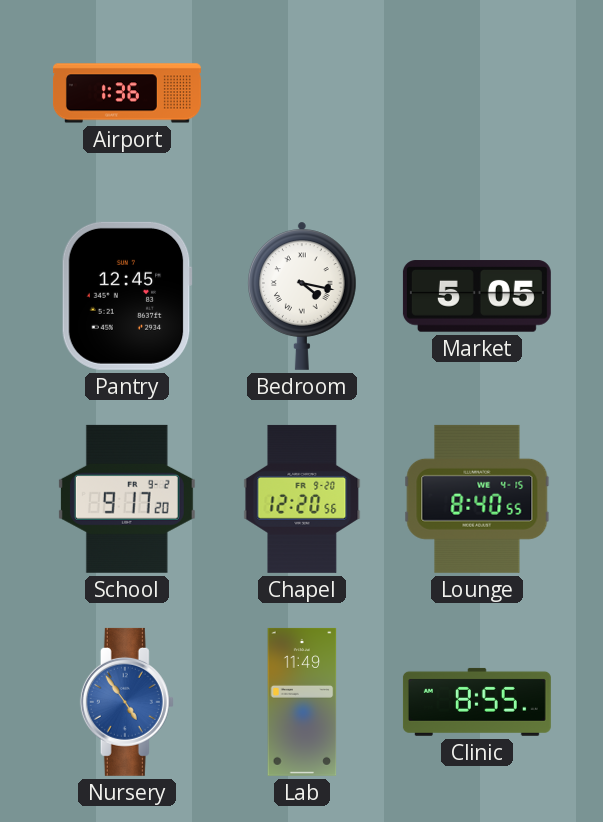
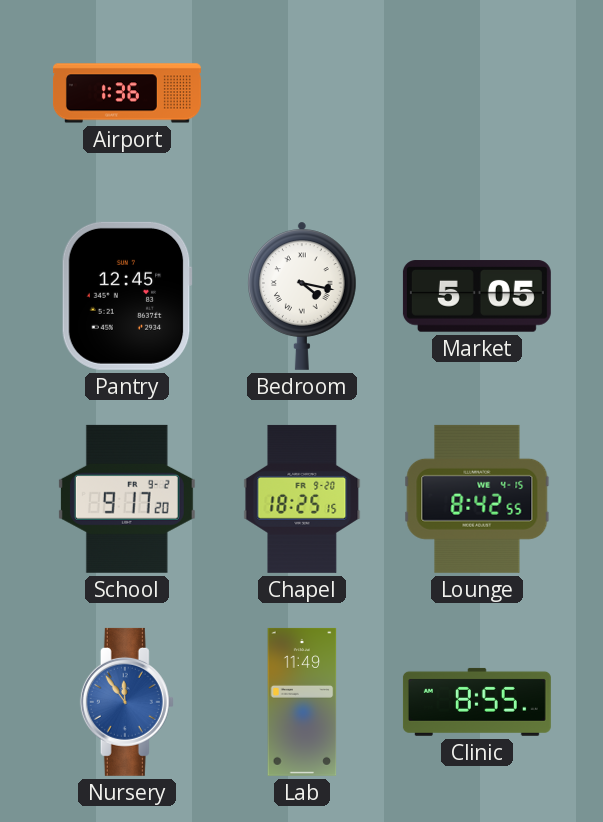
Chapel: 12:20 -> 18:25
Lounge: 8:40 -> 8:42
Nursery: 4:54 -> 11:54
